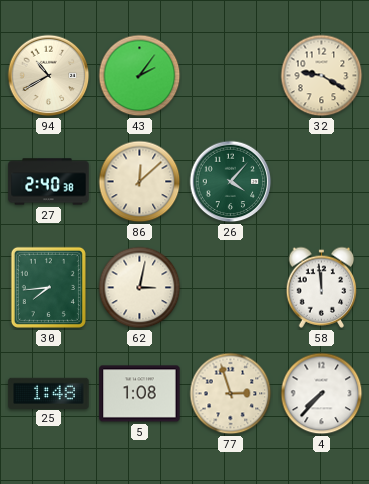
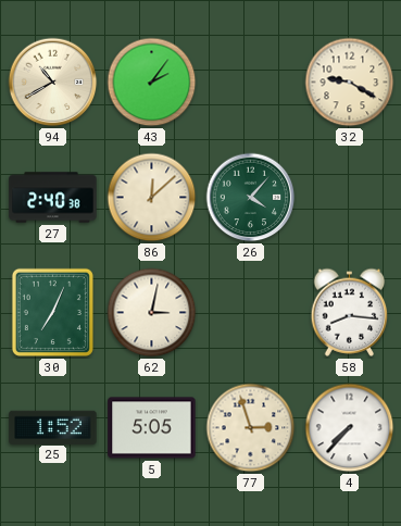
30: 7:44 -> 7:04
58: 11:59 -> 8:16
25: 1:48 -> 1:52
5: 1:08 -> 5:05
